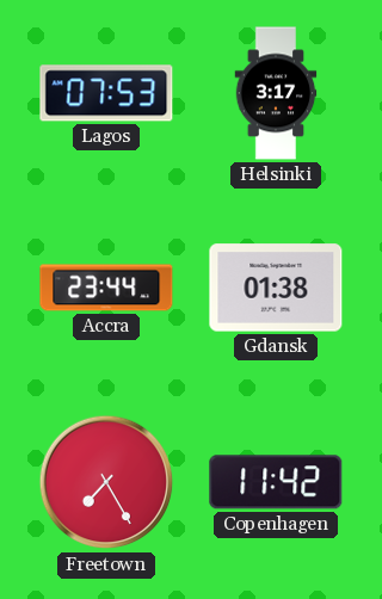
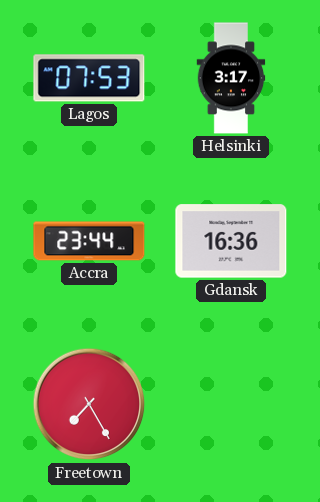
Gdansk: 01:38 -> 16:36
Copenhagen: 11:42 -> none
